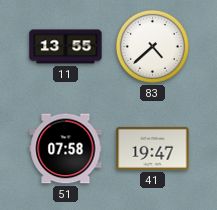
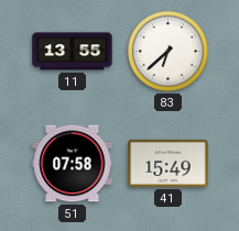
83: 4:38 -> 6:38
41: 19:47 -> 15:49
